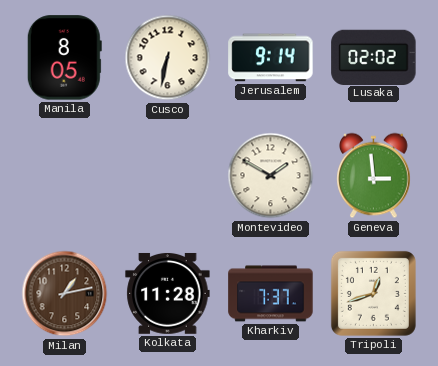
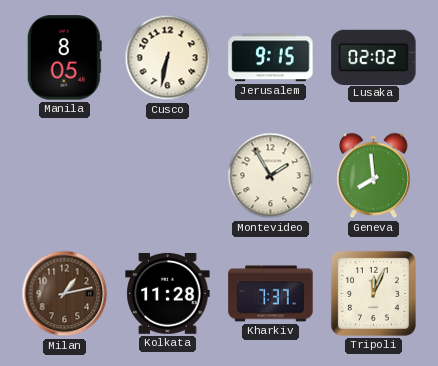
Jerusalem: 9:14 -> 9:15
Montevideo: 1:50 -> 1:55
Geneva: 2:59 -> 7:59
Tripoli: 12:42 -> 12:04
